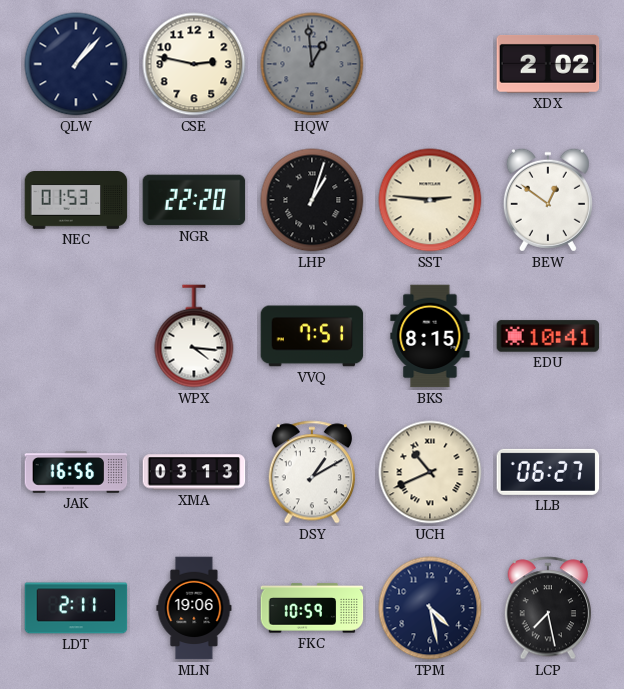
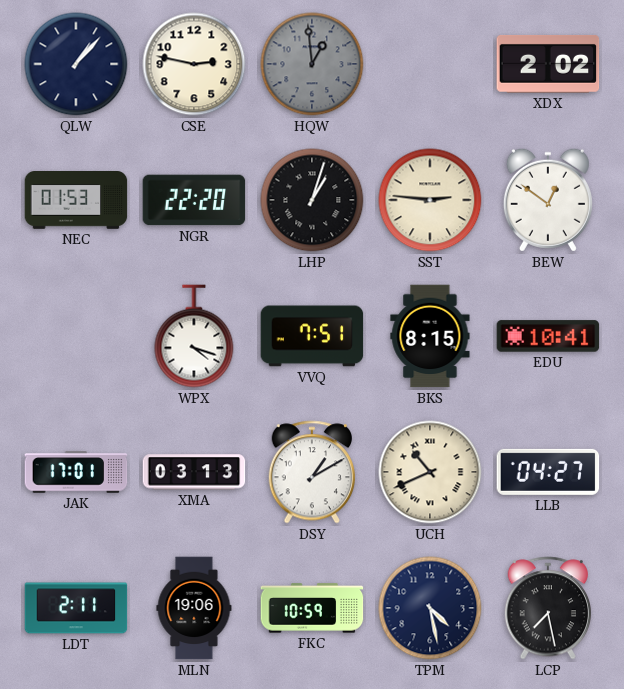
WPX: 4:16 -> 4:18
JAK: 16:56 -> 17:01
LLB: 06:27 -> 04:27
